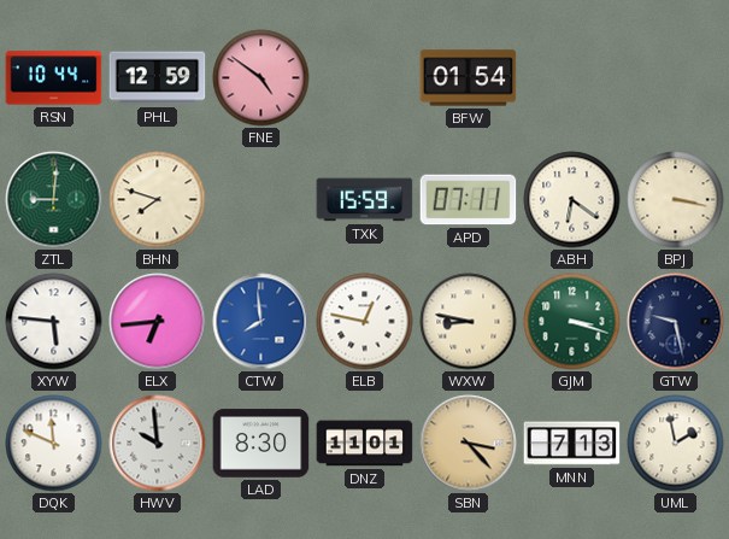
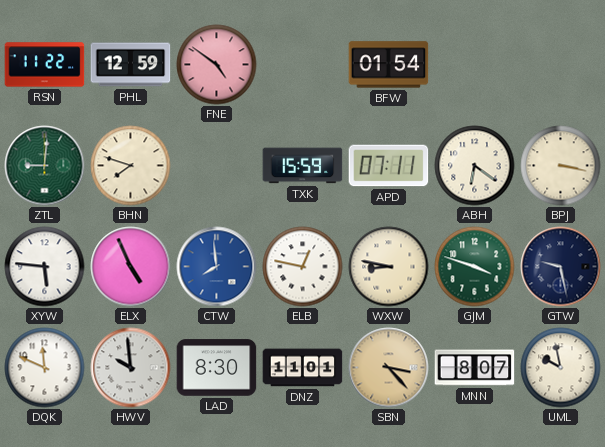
RSN: 10:44 -> 11:22
ELX: 6:44 -> 4:56
GJM: 3:18 -> 3:48
MNN: 7:13 -> 8:07
UML: 1:58 -> 9:58
